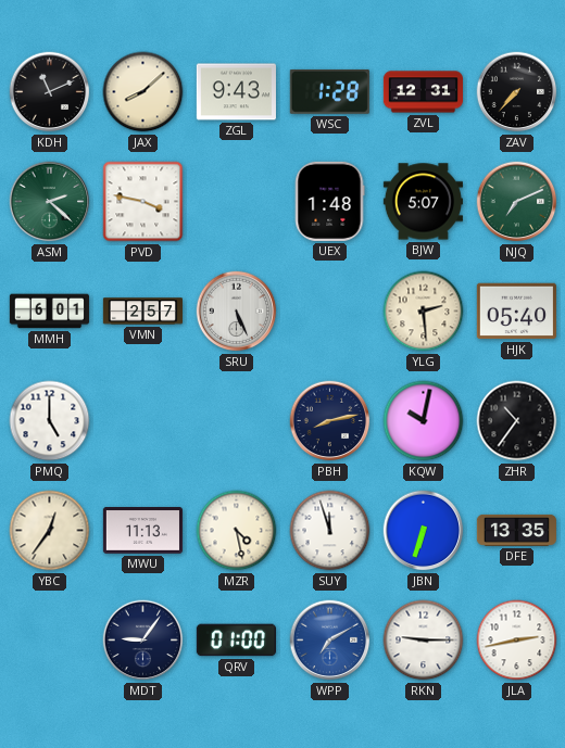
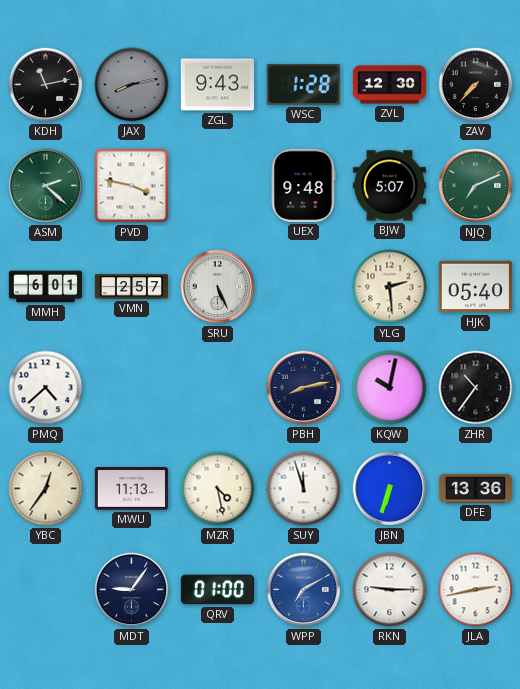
KDH: 11:11 -> 11:13
JAX: 8:08 -> 8:13
JAX dial: cream -> grey
ZVL: 12:31 -> 12:30
UEX: 1:48 -> 9:48
PMQ: 5:00 -> 4:38
DFE: 13:35 -> 13:36
